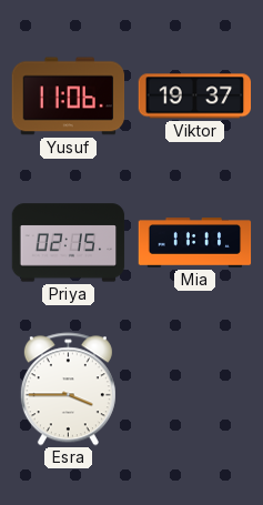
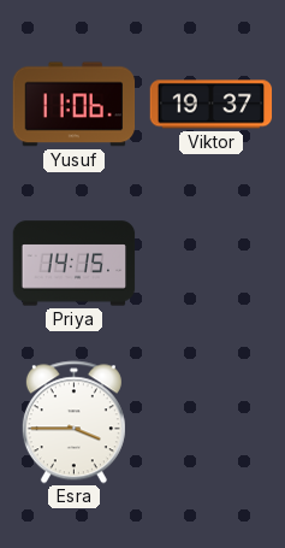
Priya: 02:15 -> 14:15
Mia: 11:11 -> none
